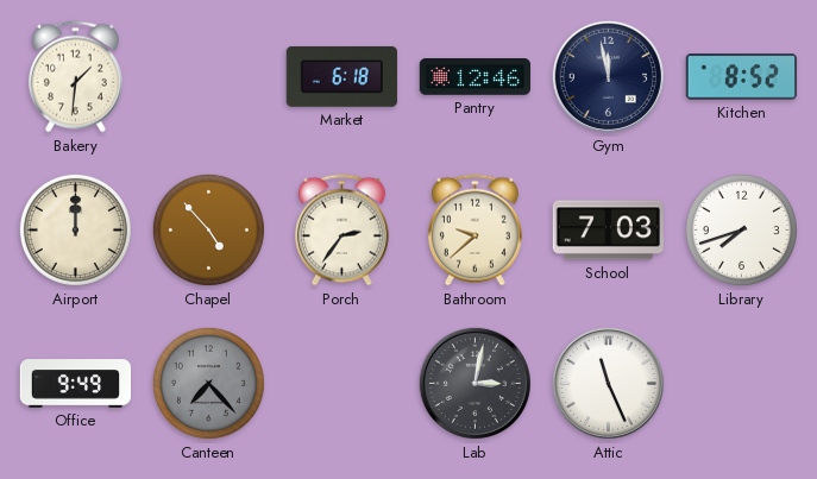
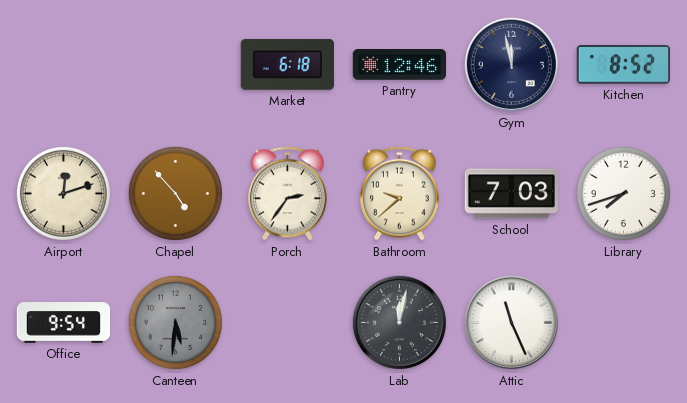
Bakery: 1:31 -> none
Airport: 12:00 -> 12:12
Office: 9:49 -> 9:54
Canteen: 7:23 -> 5:31
Lab: 3:02 -> 12:02
